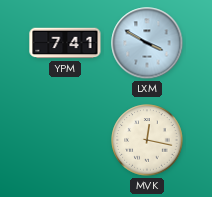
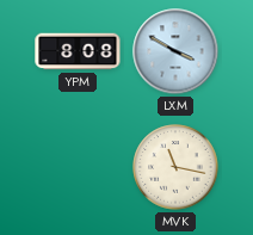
YPM: 7:41 -> 8:08
MVK: 12:17 -> 11:17
